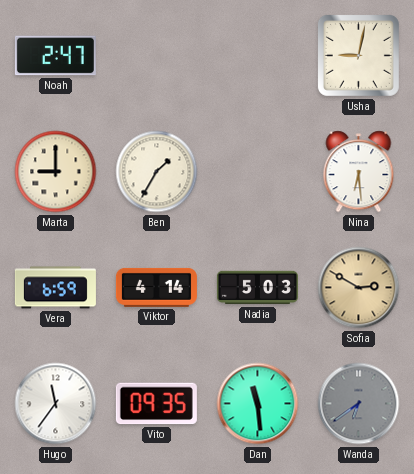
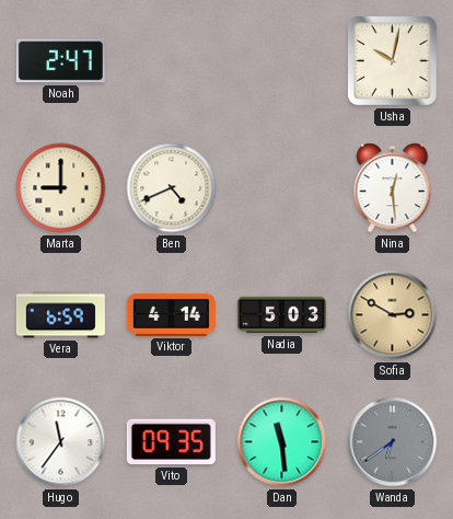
Usha: 9:02 -> 10:02
Ben: 1:35 -> 4:41
Nina: 6:29 -> 12:29
